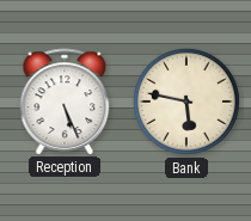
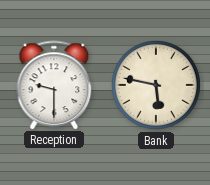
Reception: 5:26 -> 9:30
